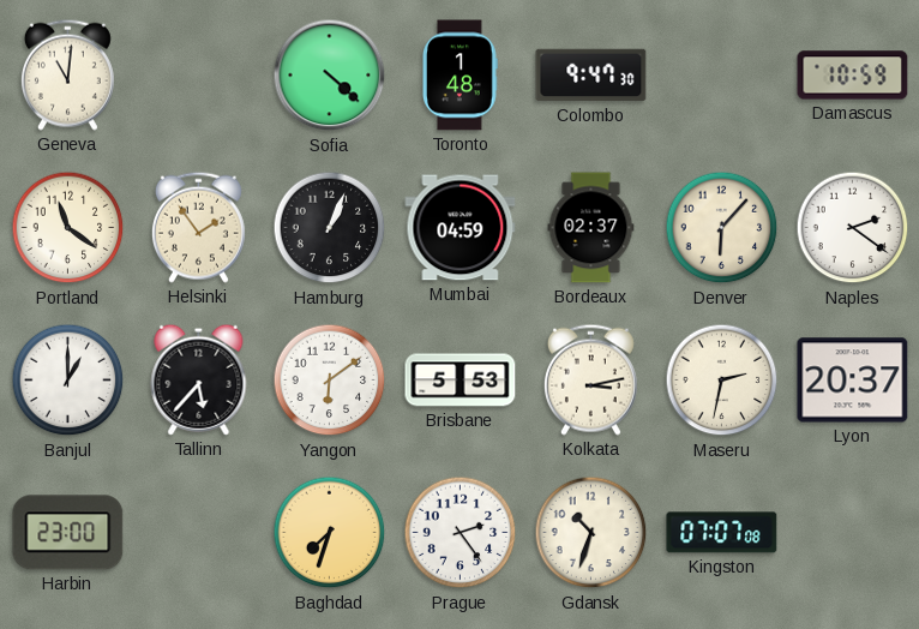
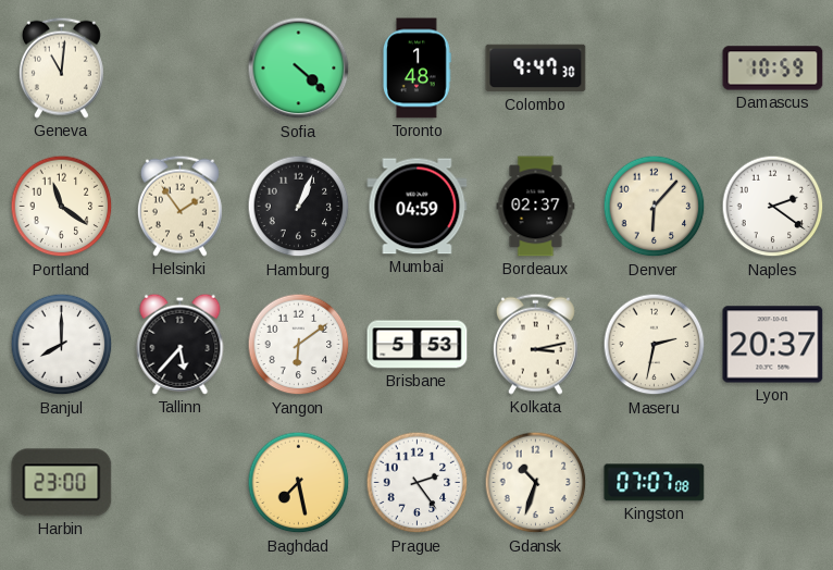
Banjul: 1:00 -> 8:00
Baghdad: 7:33 -> 7:28
